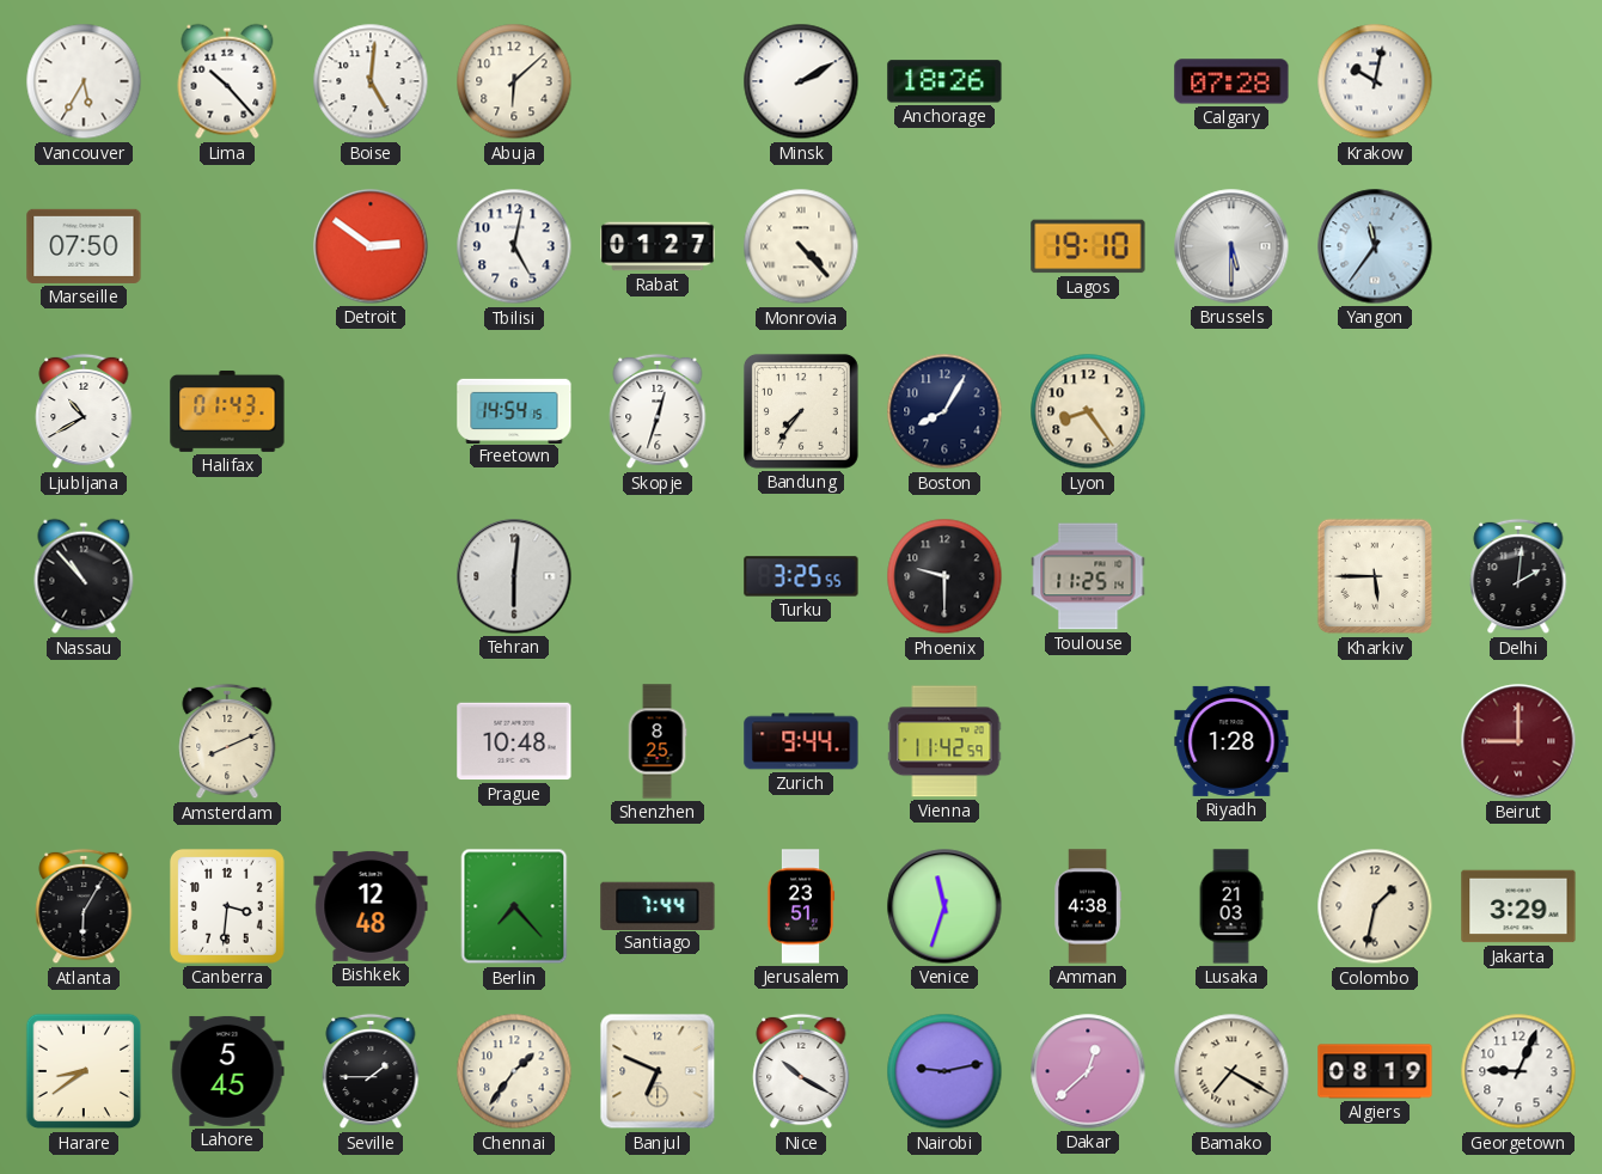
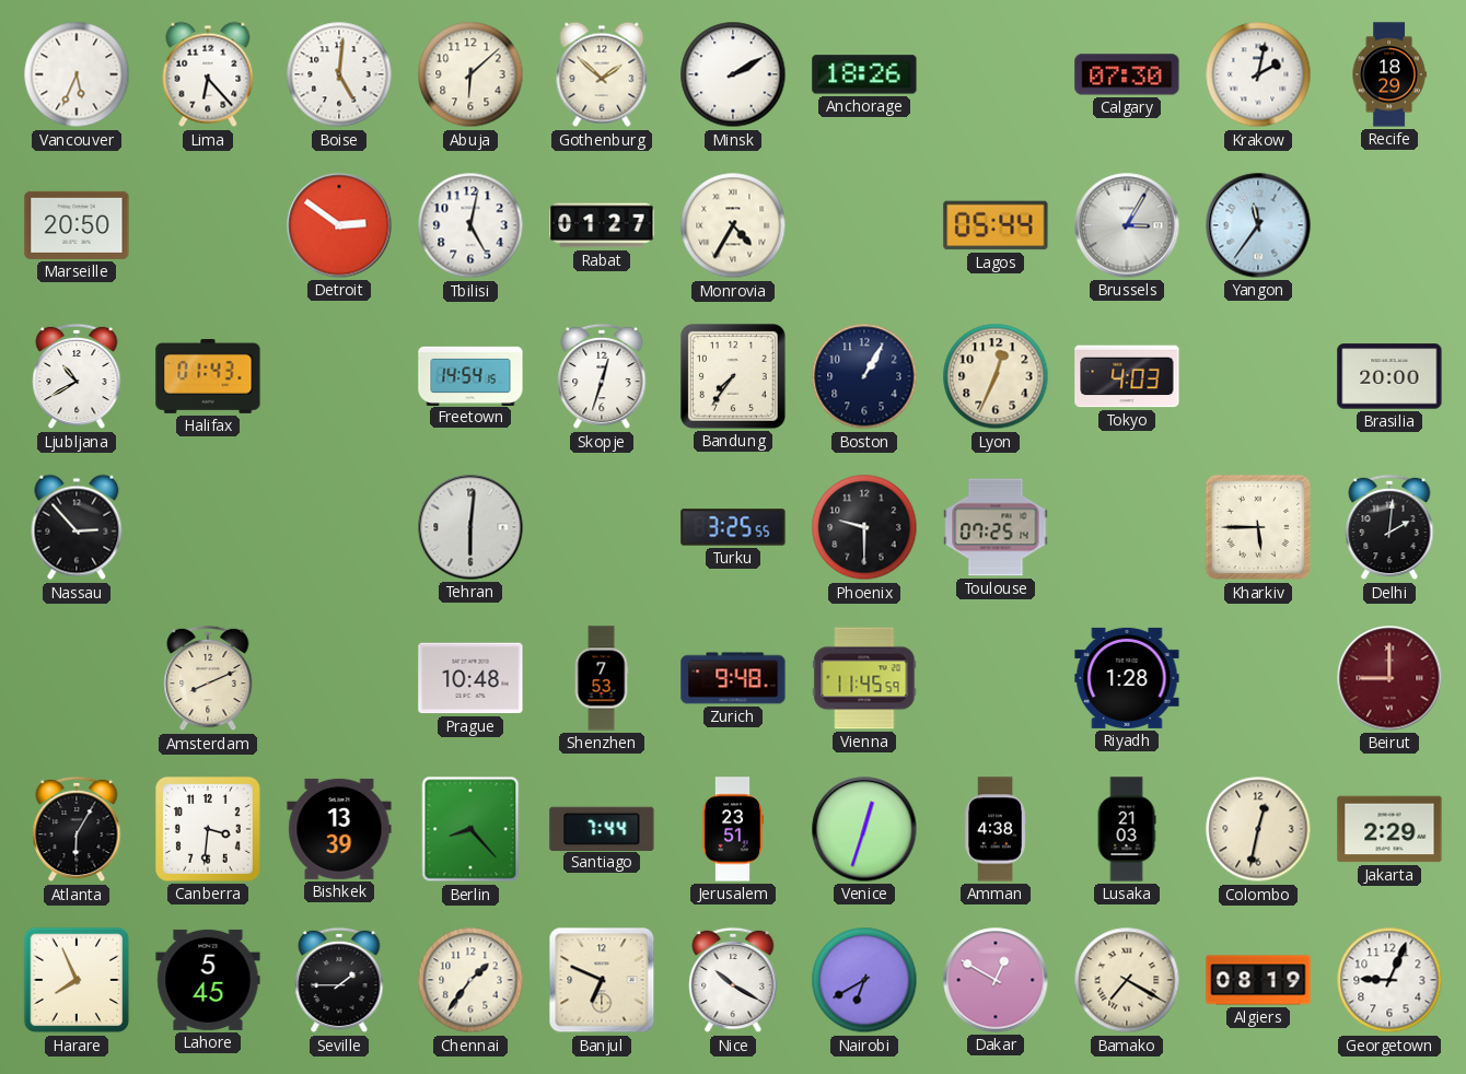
Vancouver: 5:35 -> 5:34
Lima: 10:23 -> 6:23
Gothenburg: none -> 1:52
Calgary: 07:28 -> 07:30
Krakow: 10:02 -> 2:02
Recife: none -> 18:29
Marseille: 07:50 -> 20:50
Monrovia: 4:23 -> 4:35
Lagos: 19:10 -> 05:44
Brussels: 5:30 -> 3:05
Boston: 8:05 -> 1:05
Lyon: 8:24 -> 12:34
Tokyo: none -> 4:03
Brasilia: none -> 20:00
Nassau: 10:53 -> 2:53
Toulouse: 11:25 -> 07:25
Shenzhen: 8:25 -> 7:53
Zurich: 9:44 -> 9:48
Vienna: 11:42 -> 11:45
Bishkek: 12:48 -> 13:39
Berlin: 7:23 -> 8:23
Venice: 11:33 -> 12:33
Colombo: 1:32 -> 12:32
Jakarta: 3:29 -> 2:29
Harare: 8:39 -> 7:56
Nairobi: 9:13 -> 6:40
Dakar: 12:38 -> 12:50
